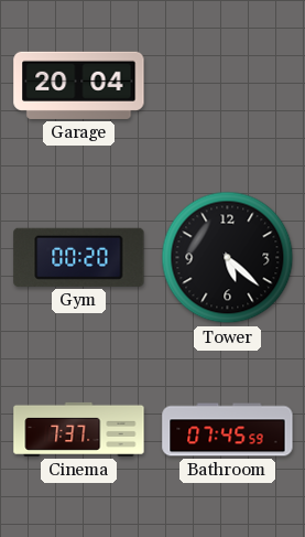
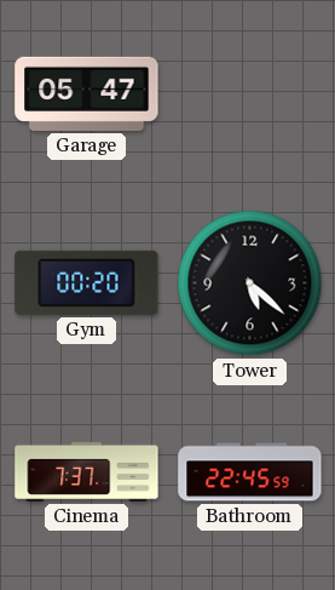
Garage: 20:04 -> 05:47
Bathroom: 07:45 -> 22:45
